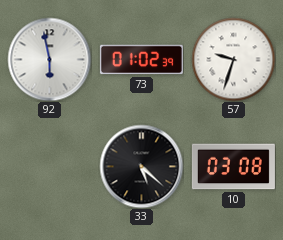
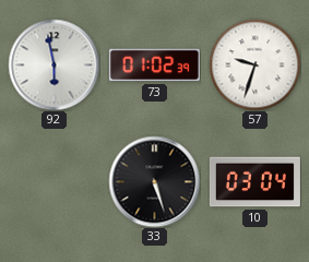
33: 5:22 -> 5:27
10: 03:08 -> 03:04
